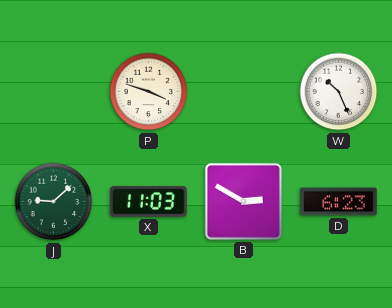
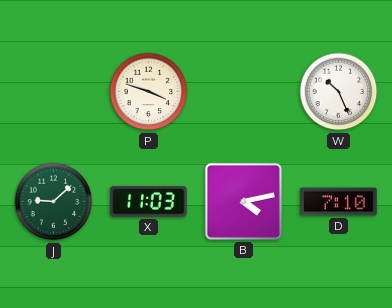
B: 2:50 -> 4:13
D: 6:23 -> 7:10
